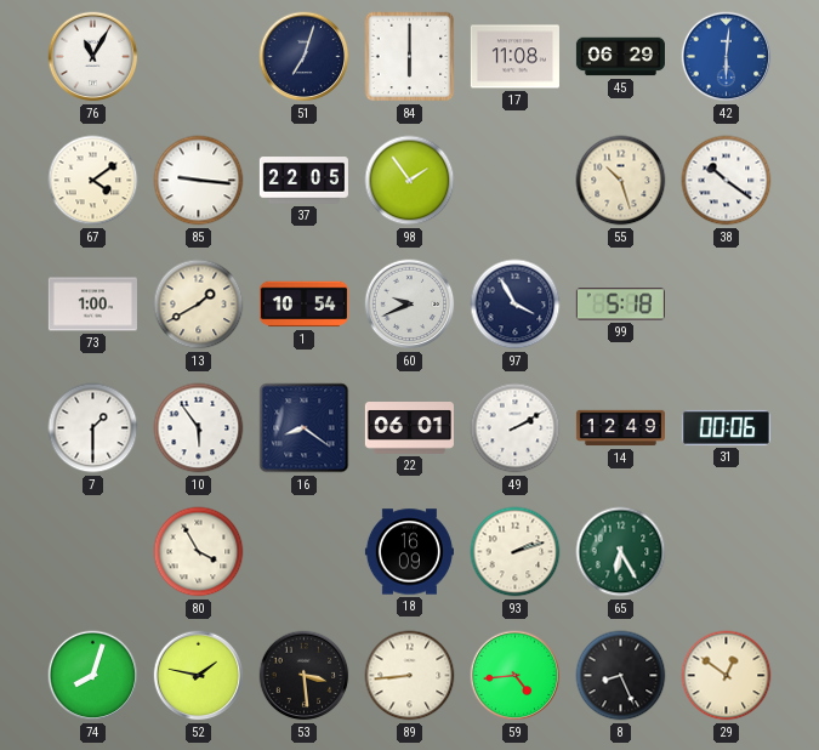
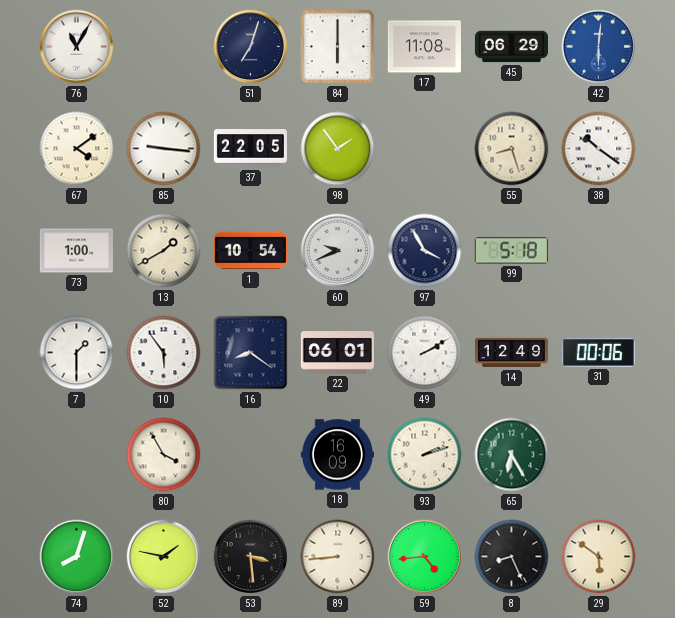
55: 10:27 -> 8:27
29: 12:51 -> 5:51
